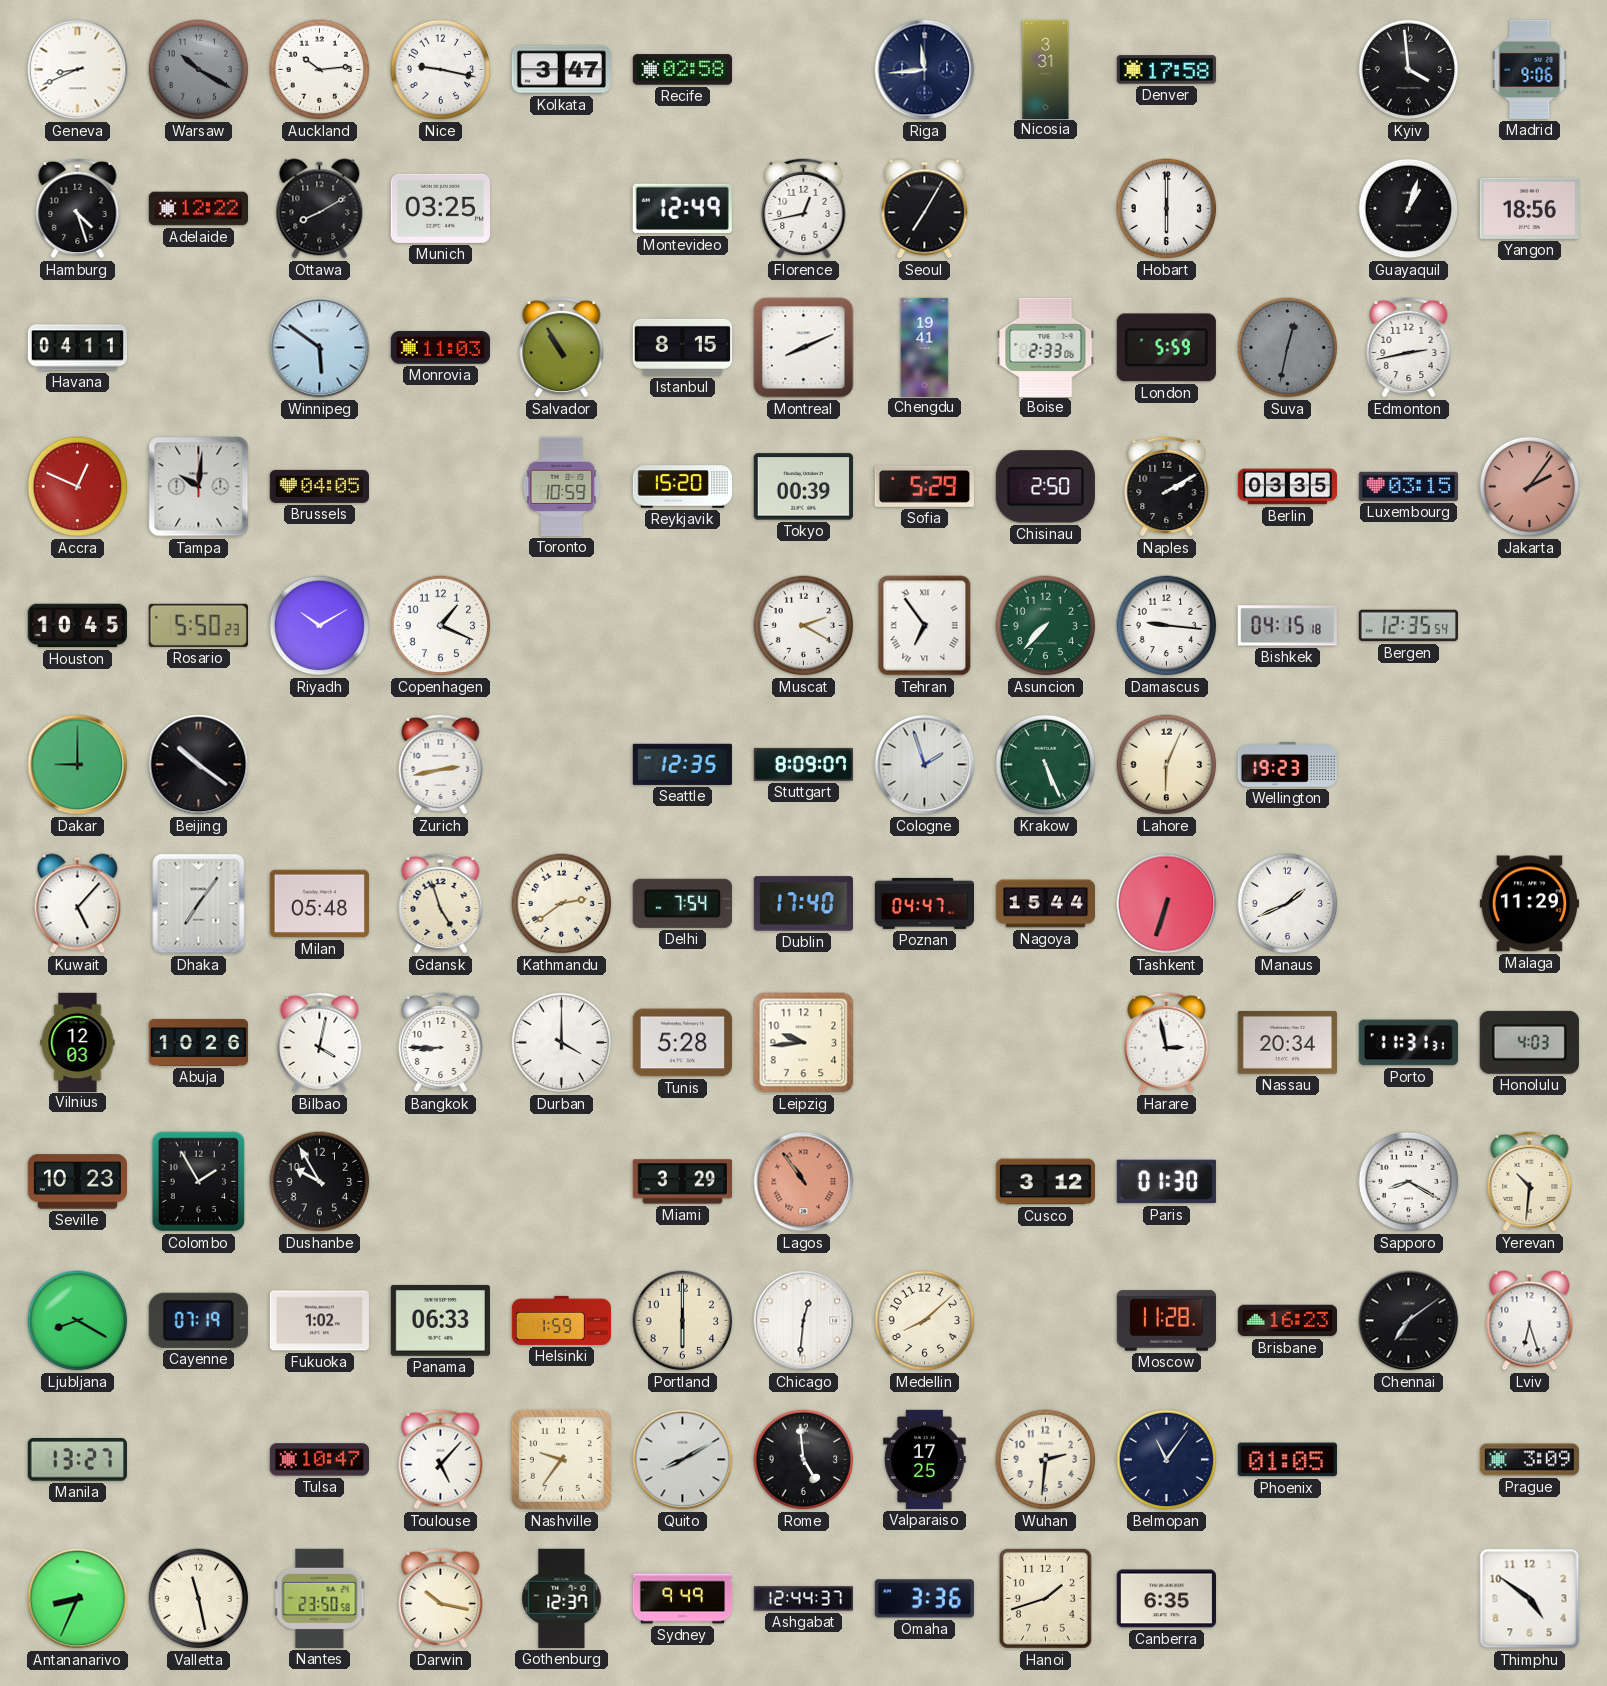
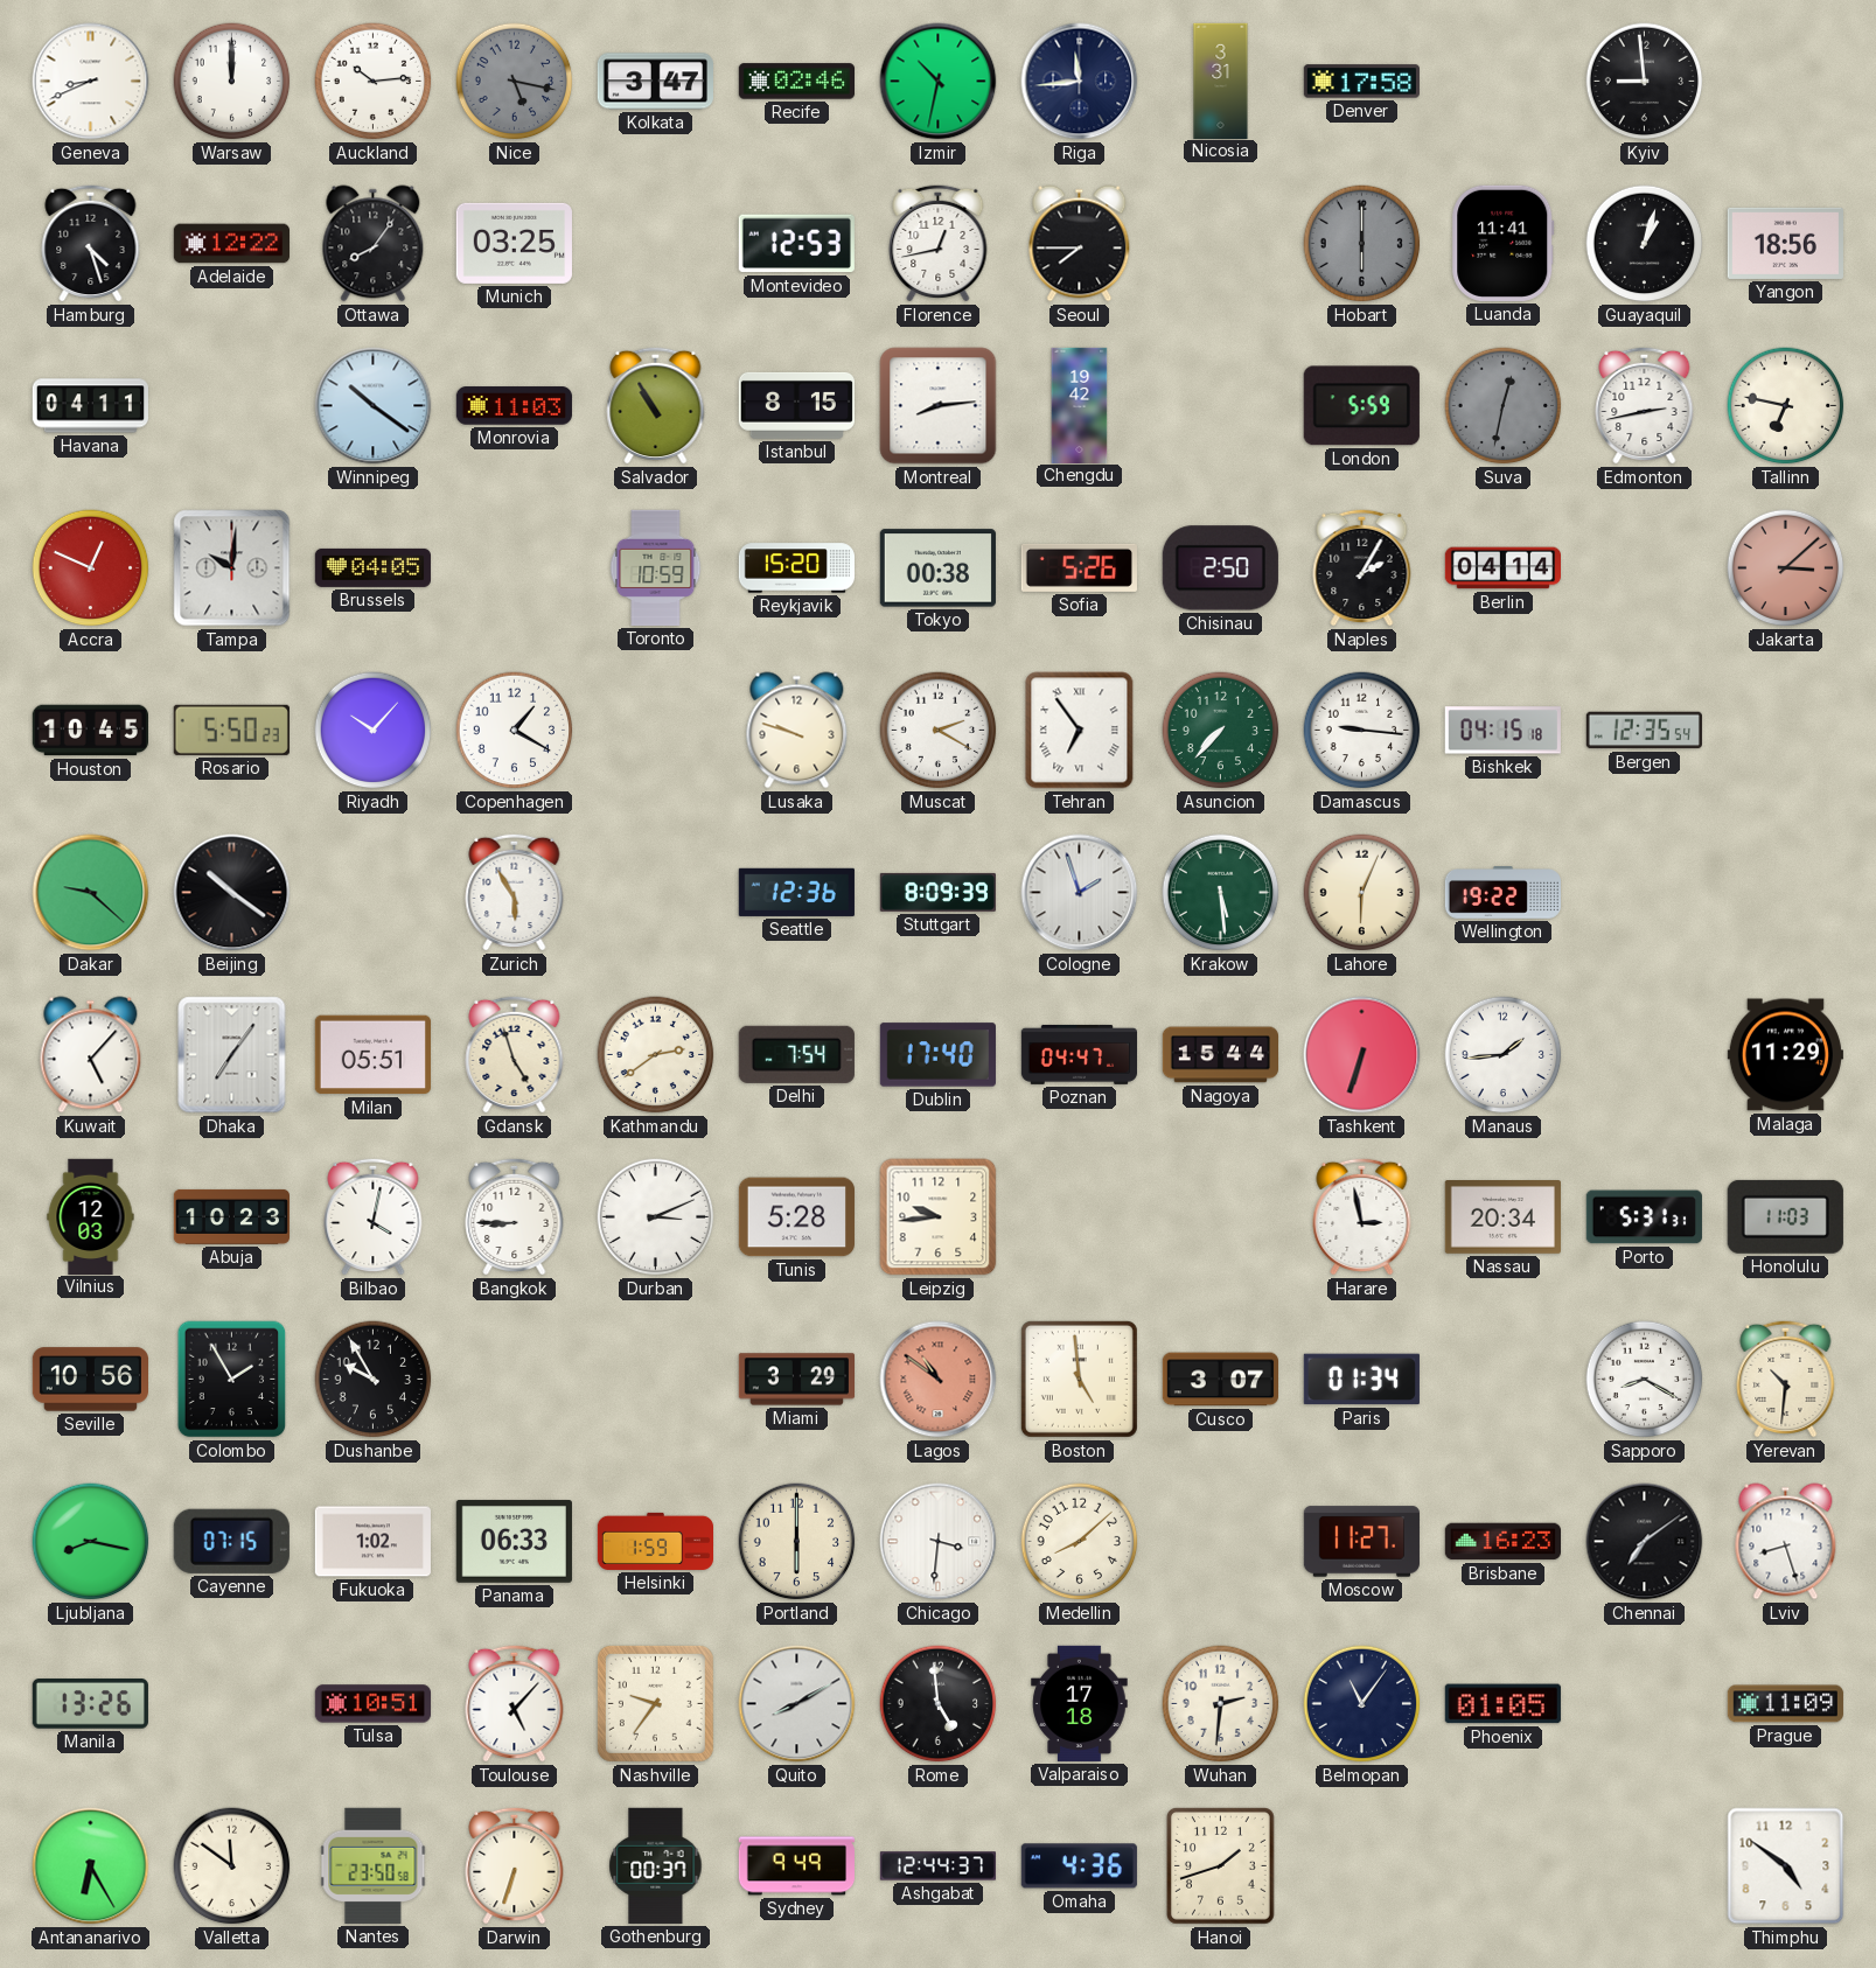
Warsaw: 10:20 -> 12:00
Warsaw dial: grey -> white
Nice: 9:17 -> 5:17
Nice dial: white -> grey
Recife: 02:58 -> 02:46
Izmir: none -> 10:32
Kyiv: 3:59 -> 8:59
Madrid: 9:06 -> none
Ottawa: 8:10 -> 8:06
Montevideo: 12:49 -> 12:53
Seoul: 7:05 -> 7:45
Hobart dial: white -> grey
Luanda: none -> 11:41
Winnipeg: 5:51 -> 10:21
Montreal: 8:11 -> 8:14
Chengdu: 19:41 -> 19:42
Boise: 2:33 -> none
Tallinn: none -> 6:47
Tokyo: 00:39 -> 00:38
Sofia: 5:29 -> 5:26
Naples: 2:10 -> 2:05
Berlin: 03:35 -> 04:14
Luxembourg: 03:15 -> none
Jakarta: 2:06 -> 3:08
Riyadh: 10:10 -> 10:07
Copenhagen: 1:19 -> 1:20
Lusaka: none -> 9:48
Dakar: 9:00 -> 9:22
Zurich: 2:43 -> 5:55
Seattle: 12:35 -> 12:36
Stuttgart: 8:09:07 -> 8:09:39
Krakow: 5:26 -> 5:29
Wellington: 19:23 -> 19:22
Milan: 05:48 -> 05:51
Manaus: 1:41 -> 1:44
Abuja: 10:26 -> 10:23
Durban: 4:00 -> 3:11
Porto: 11:31 -> 5:31
Honolulu: 4:03 -> 11:03
Seville: 10:23 -> 10:56
Lagos: 10:54 -> 10:51
Boston: none -> 4:59
Cusco: 3:12 -> 3:07
Paris: 01:30 -> 01:34
Ljubljana: 8:20 -> 8:17
Cayenne: 07:19 -> 07:15
Chicago: 12:31 -> 3:31
Moscow: 11:28 -> 11:27
Lviv: 6:27 -> 8:27
Manila: 13:27 -> 13:26
Tulsa: 10:47 -> 10:51
Valparaiso: 17:25 -> 17:18
Prague: 3:09 -> 11:09
Antananarivo: 8:34 -> 6:25
Valletta: 11:28 -> 11:51
Darwin: 10:17 -> 6:33
Gothenburg: 12:37 -> 00:37
Omaha: 3:36 -> 4:36
Canberra: 6:35 -> none
